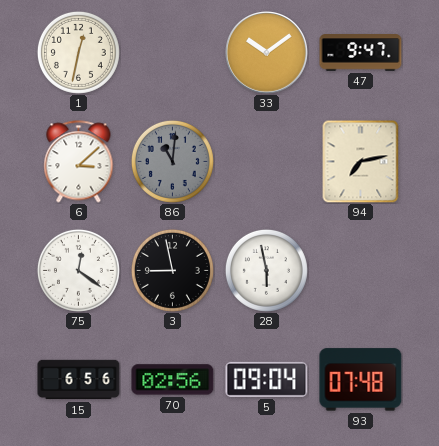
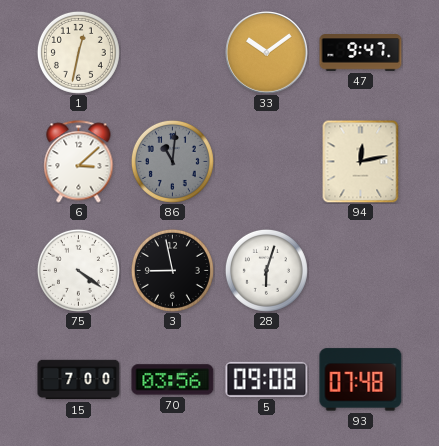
94: 7:13 -> 12:13
75: 12:21 -> 4:21
28: 5:58 -> 6:03
15: 6:56 -> 7:00
70: 02:56 -> 03:56
5: 09:04 -> 09:08
